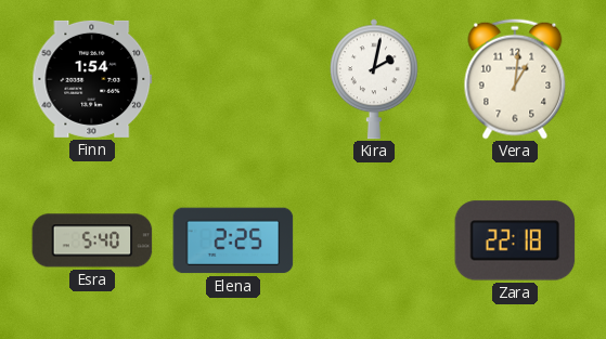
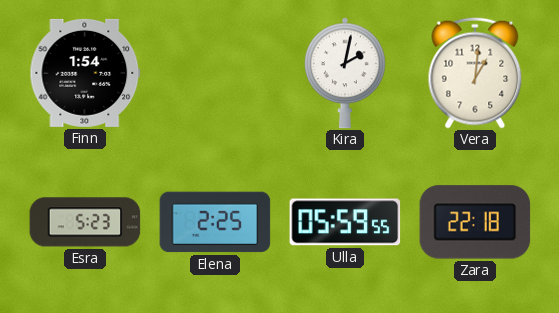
Esra: 5:40 -> 5:23
Ulla: none -> 05:59
